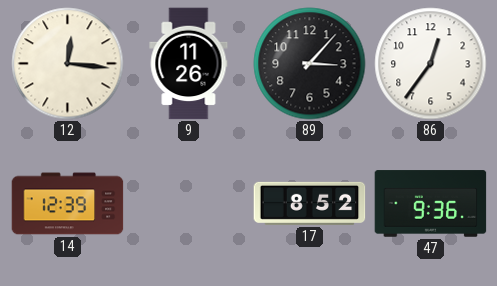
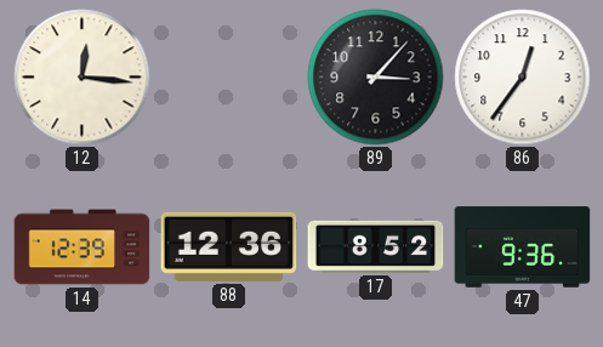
9: 11:26 -> none
88: none -> 12:36
